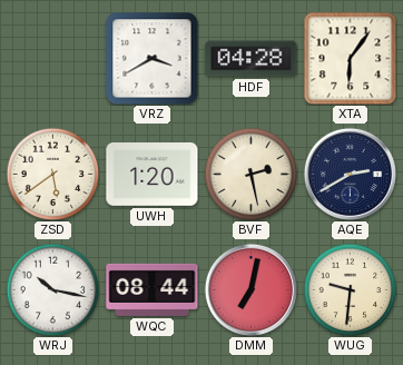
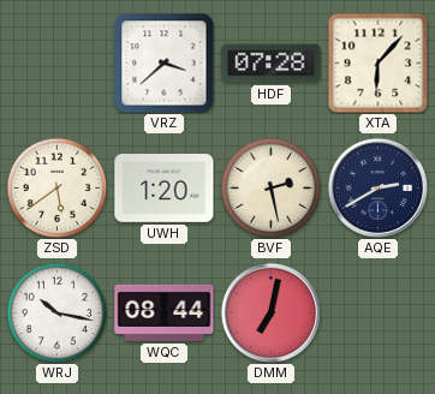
VRZ: 3:40 -> 3:38
HDF: 04:28 -> 07:28
XTA: 6:06 -> 6:07
WUG: 9:31 -> none
